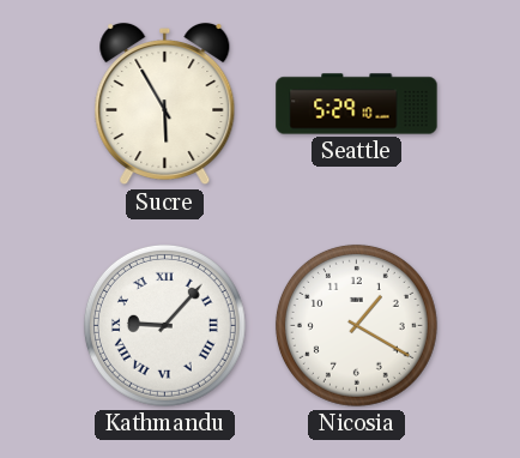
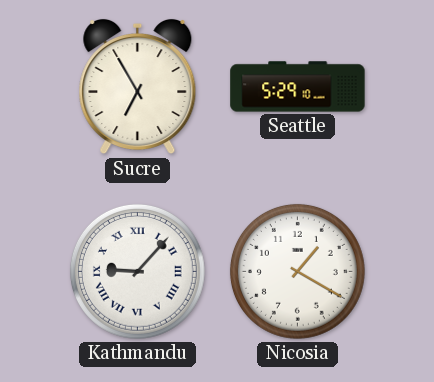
Sucre: 5:55 -> 6:55
